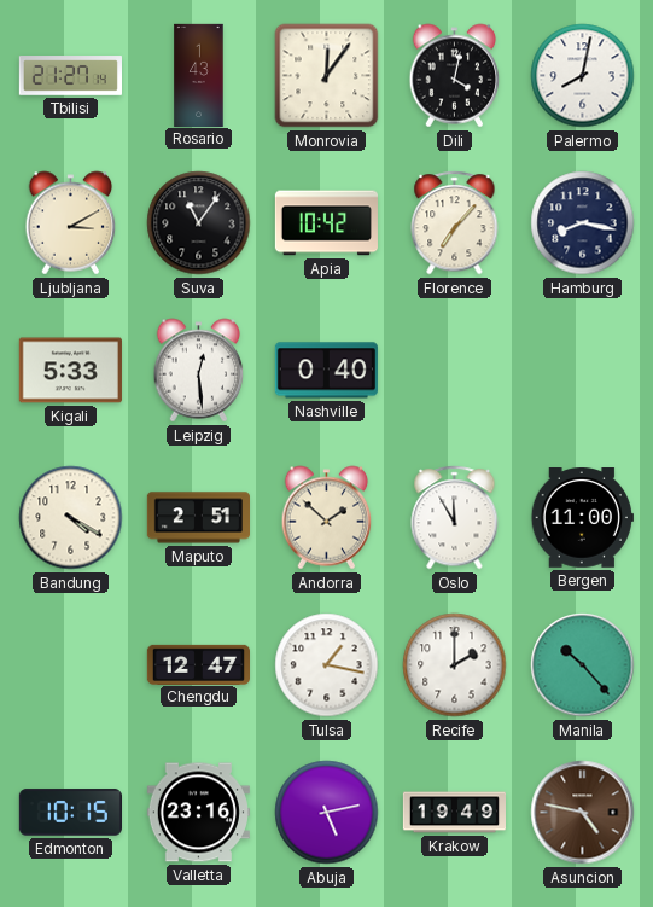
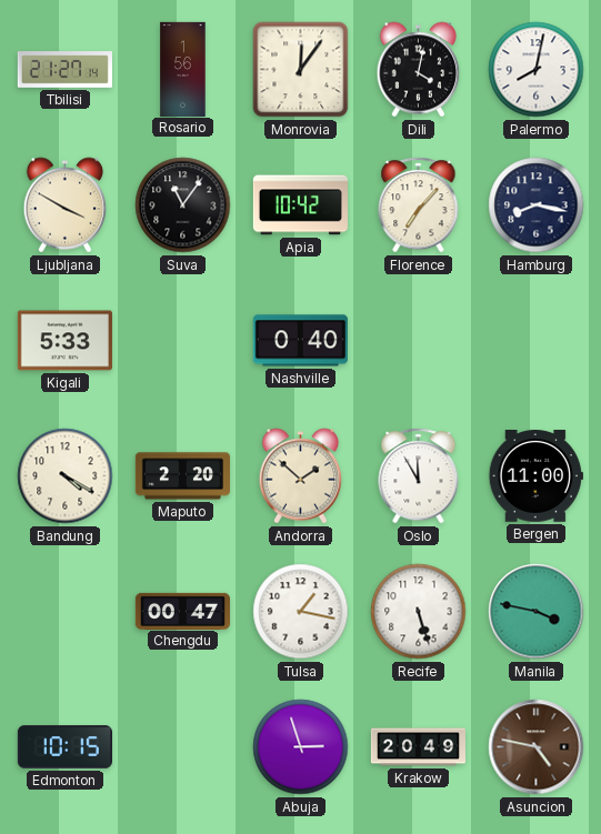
Rosario: 1:43 -> 1:56
Ljubljana: 3:10 -> 3:50
Leipzig: 12:29 -> none
Maputo: 2:51 -> 2:20
Chengdu: 12:47 -> 00:47
Recife: 2:00 -> 5:27
Manila: 10:23 -> 3:47
Valletta: 23:16 -> none
Abuja: 5:13 -> 2:57
Krakow: 19:49 -> 20:49
